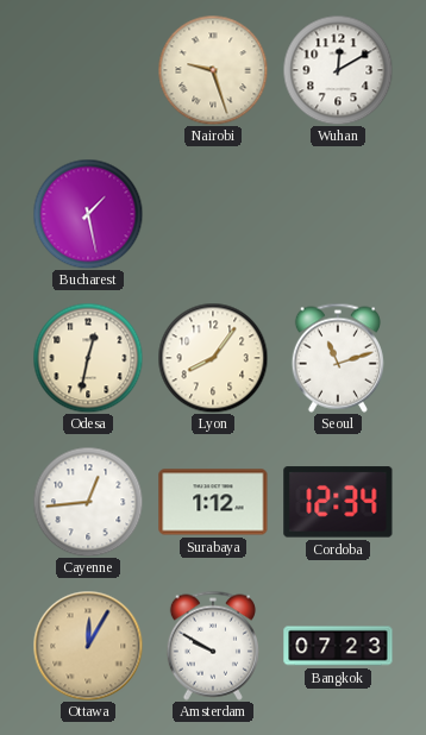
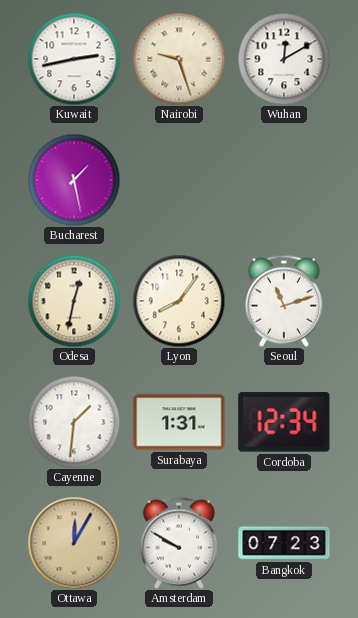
Kuwait: none -> 2:43
Cayenne: 12:44 -> 1:31
Surabaya: 1:12 -> 1:31
